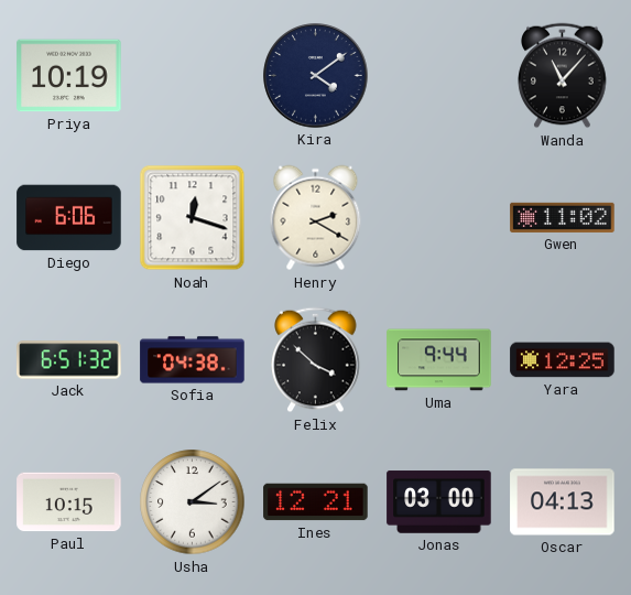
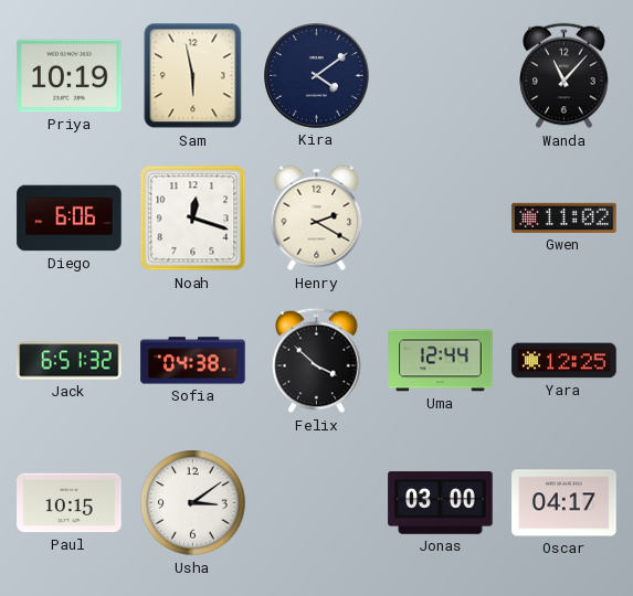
Sam: none -> 5:58
Uma: 9:44 -> 12:44
Ines: 12:21 -> none
Oscar: 04:13 -> 04:17
